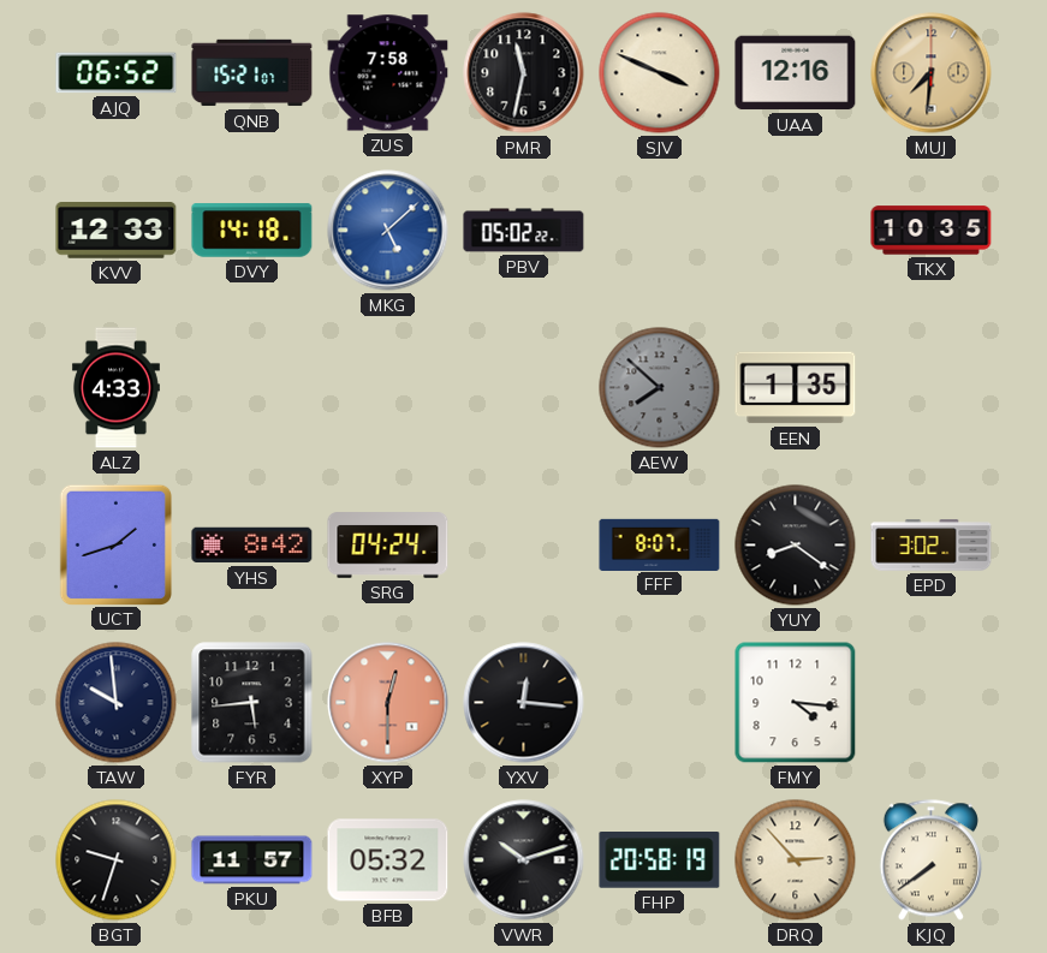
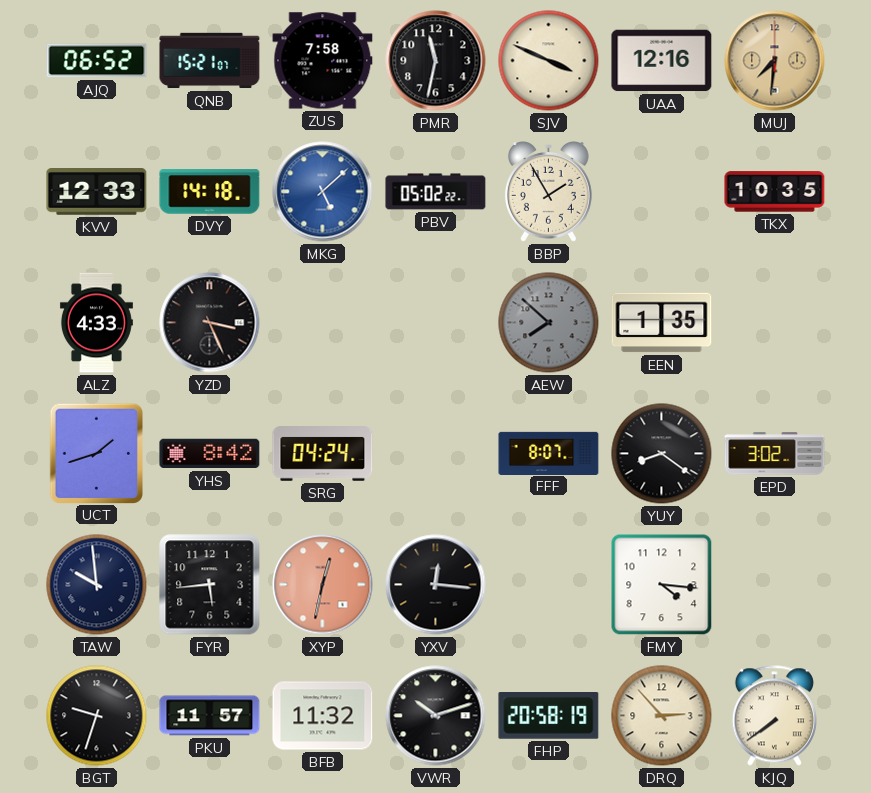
BBP: none -> 1:55
YZD: none -> 3:26
XYP: 12:30 -> 12:32
BFB: 05:32 -> 11:32
